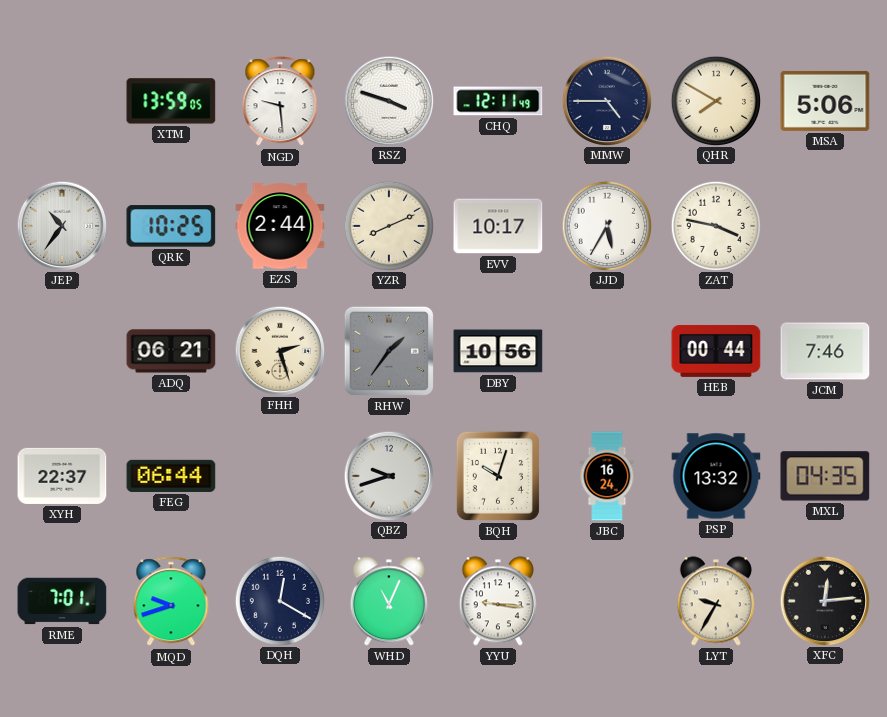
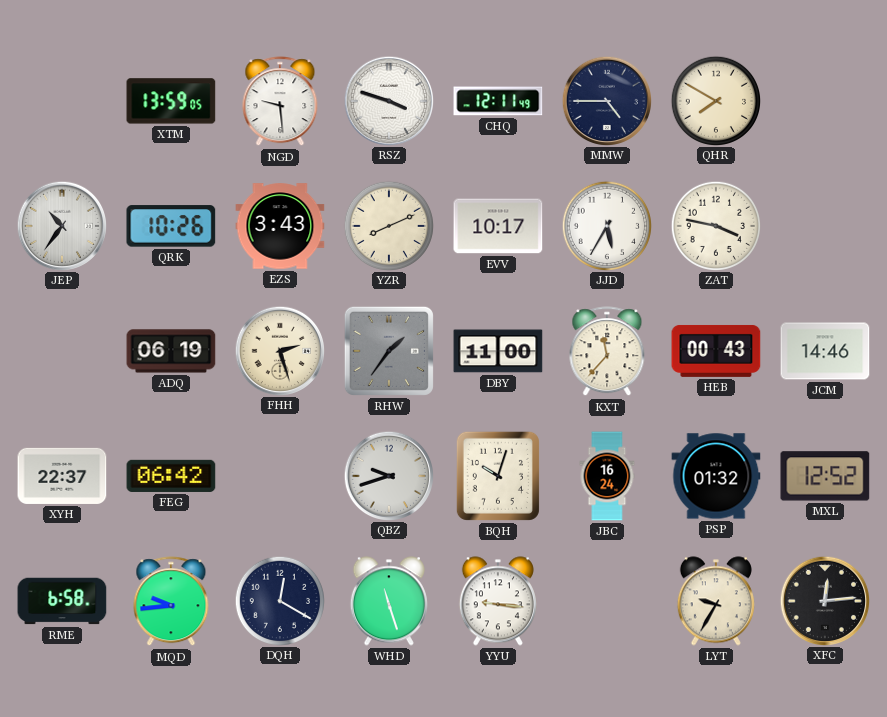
MSA: 5:06 -> none
QRK: 10:25 -> 10:26
EZS: 2:44 -> 3:43
ADQ: 06:21 -> 06:19
DBY: 10:56 -> 11:00
KXT: none -> 11:37
HEB: 00:44 -> 00:43
JCM: 7:46 -> 14:46
FEG: 06:44 -> 06:42
PSP: 13:32 -> 01:32
MXL: 04:35 -> 12:52
RME: 7:01 -> 6:58
MQD: 9:42 -> 9:44
WHD: 11:04 -> 11:27
